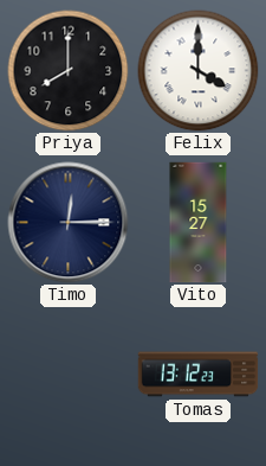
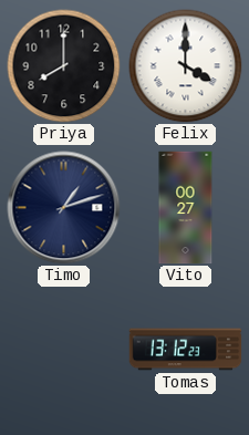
Timo: 12:15 -> 1:12
Vito: 15:27 -> 00:27
